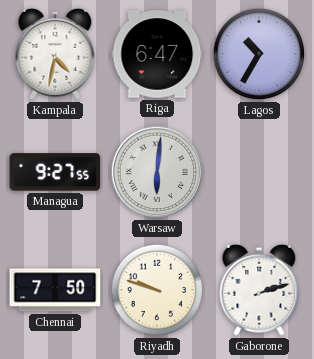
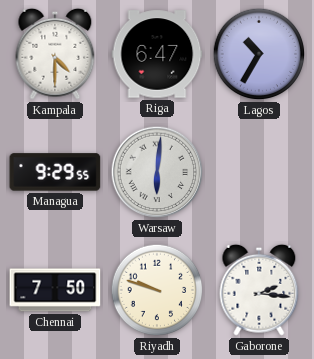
Kampala: 4:32 -> 4:30
Managua: 9:27 -> 9:29
Gaborone: 2:12 -> 2:16
